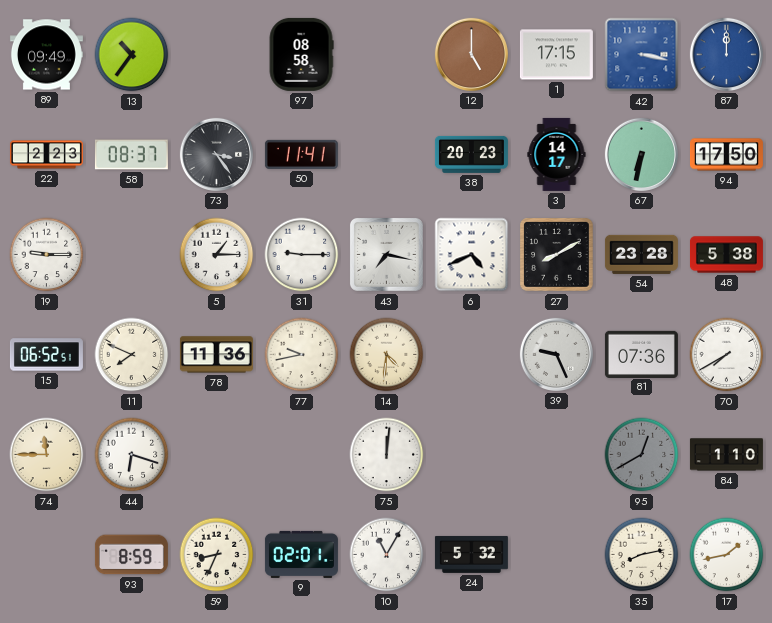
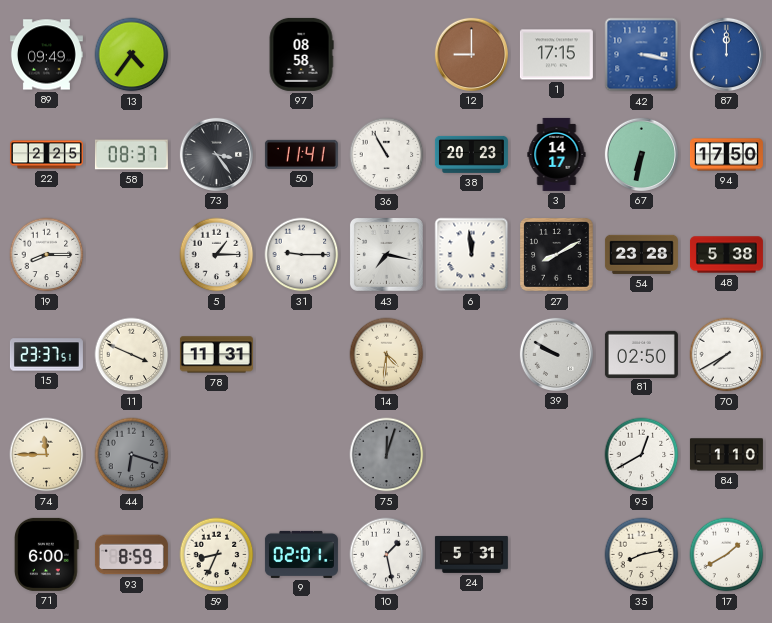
13: 10:36 -> 4:36
12: 5:00 -> 9:00
22: 2:23 -> 2:25
36: none -> 10:55
19: 9:15 -> 8:15
6: 4:41 -> 11:59
15: 06:52 -> 23:37
11: 7:49 -> 3:49
78: 11:36 -> 11:31
77: 9:43 -> none
39: 9:26 -> 9:50
81: 07:36 -> 02:50
44 dial: white -> grey
75: 12:01 -> 12:03
75 dial: white -> grey
95 dial: grey -> white
71: none -> 6:00
10: 11:05 -> 1:28
24: 5:32 -> 5:31
17: 1:43 -> 1:40
